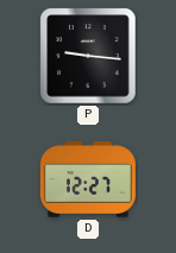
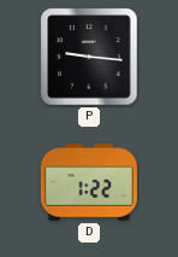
D: 12:27 -> 1:22
